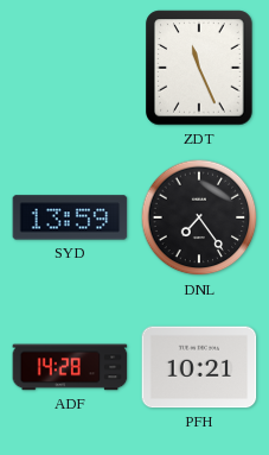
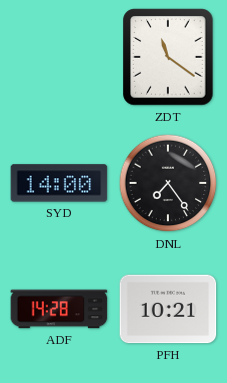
ZDT: 11:26 -> 11:21
SYD: 13:59 -> 14:00
